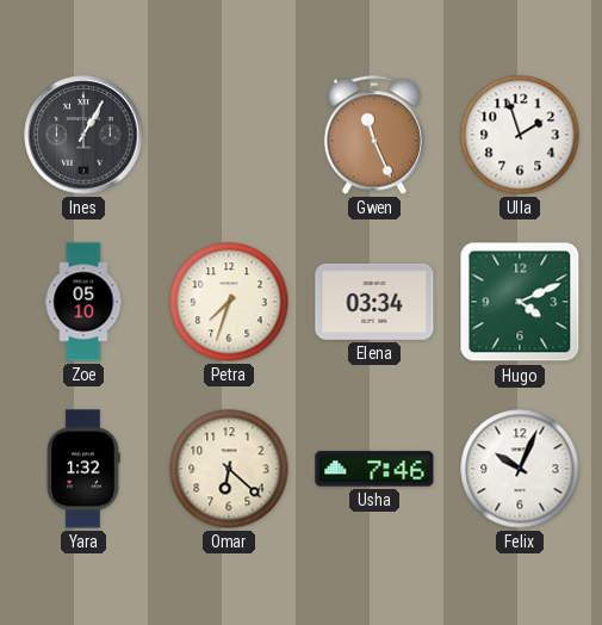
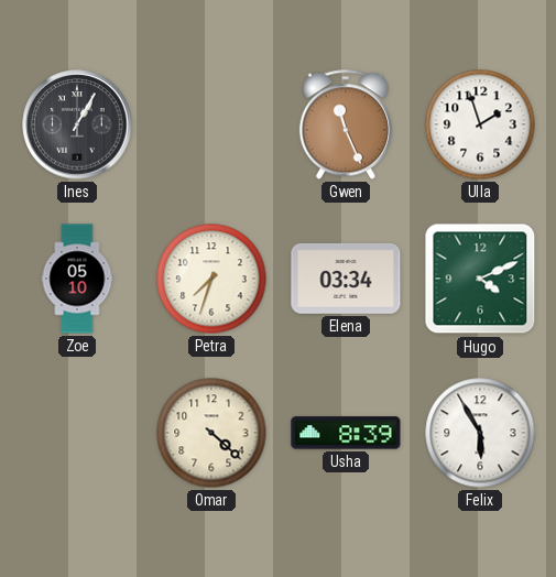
Yara: 1:32 -> none
Omar: 6:22 -> 4:22
Usha: 7:46 -> 8:39
Felix: 10:04 -> 5:55
